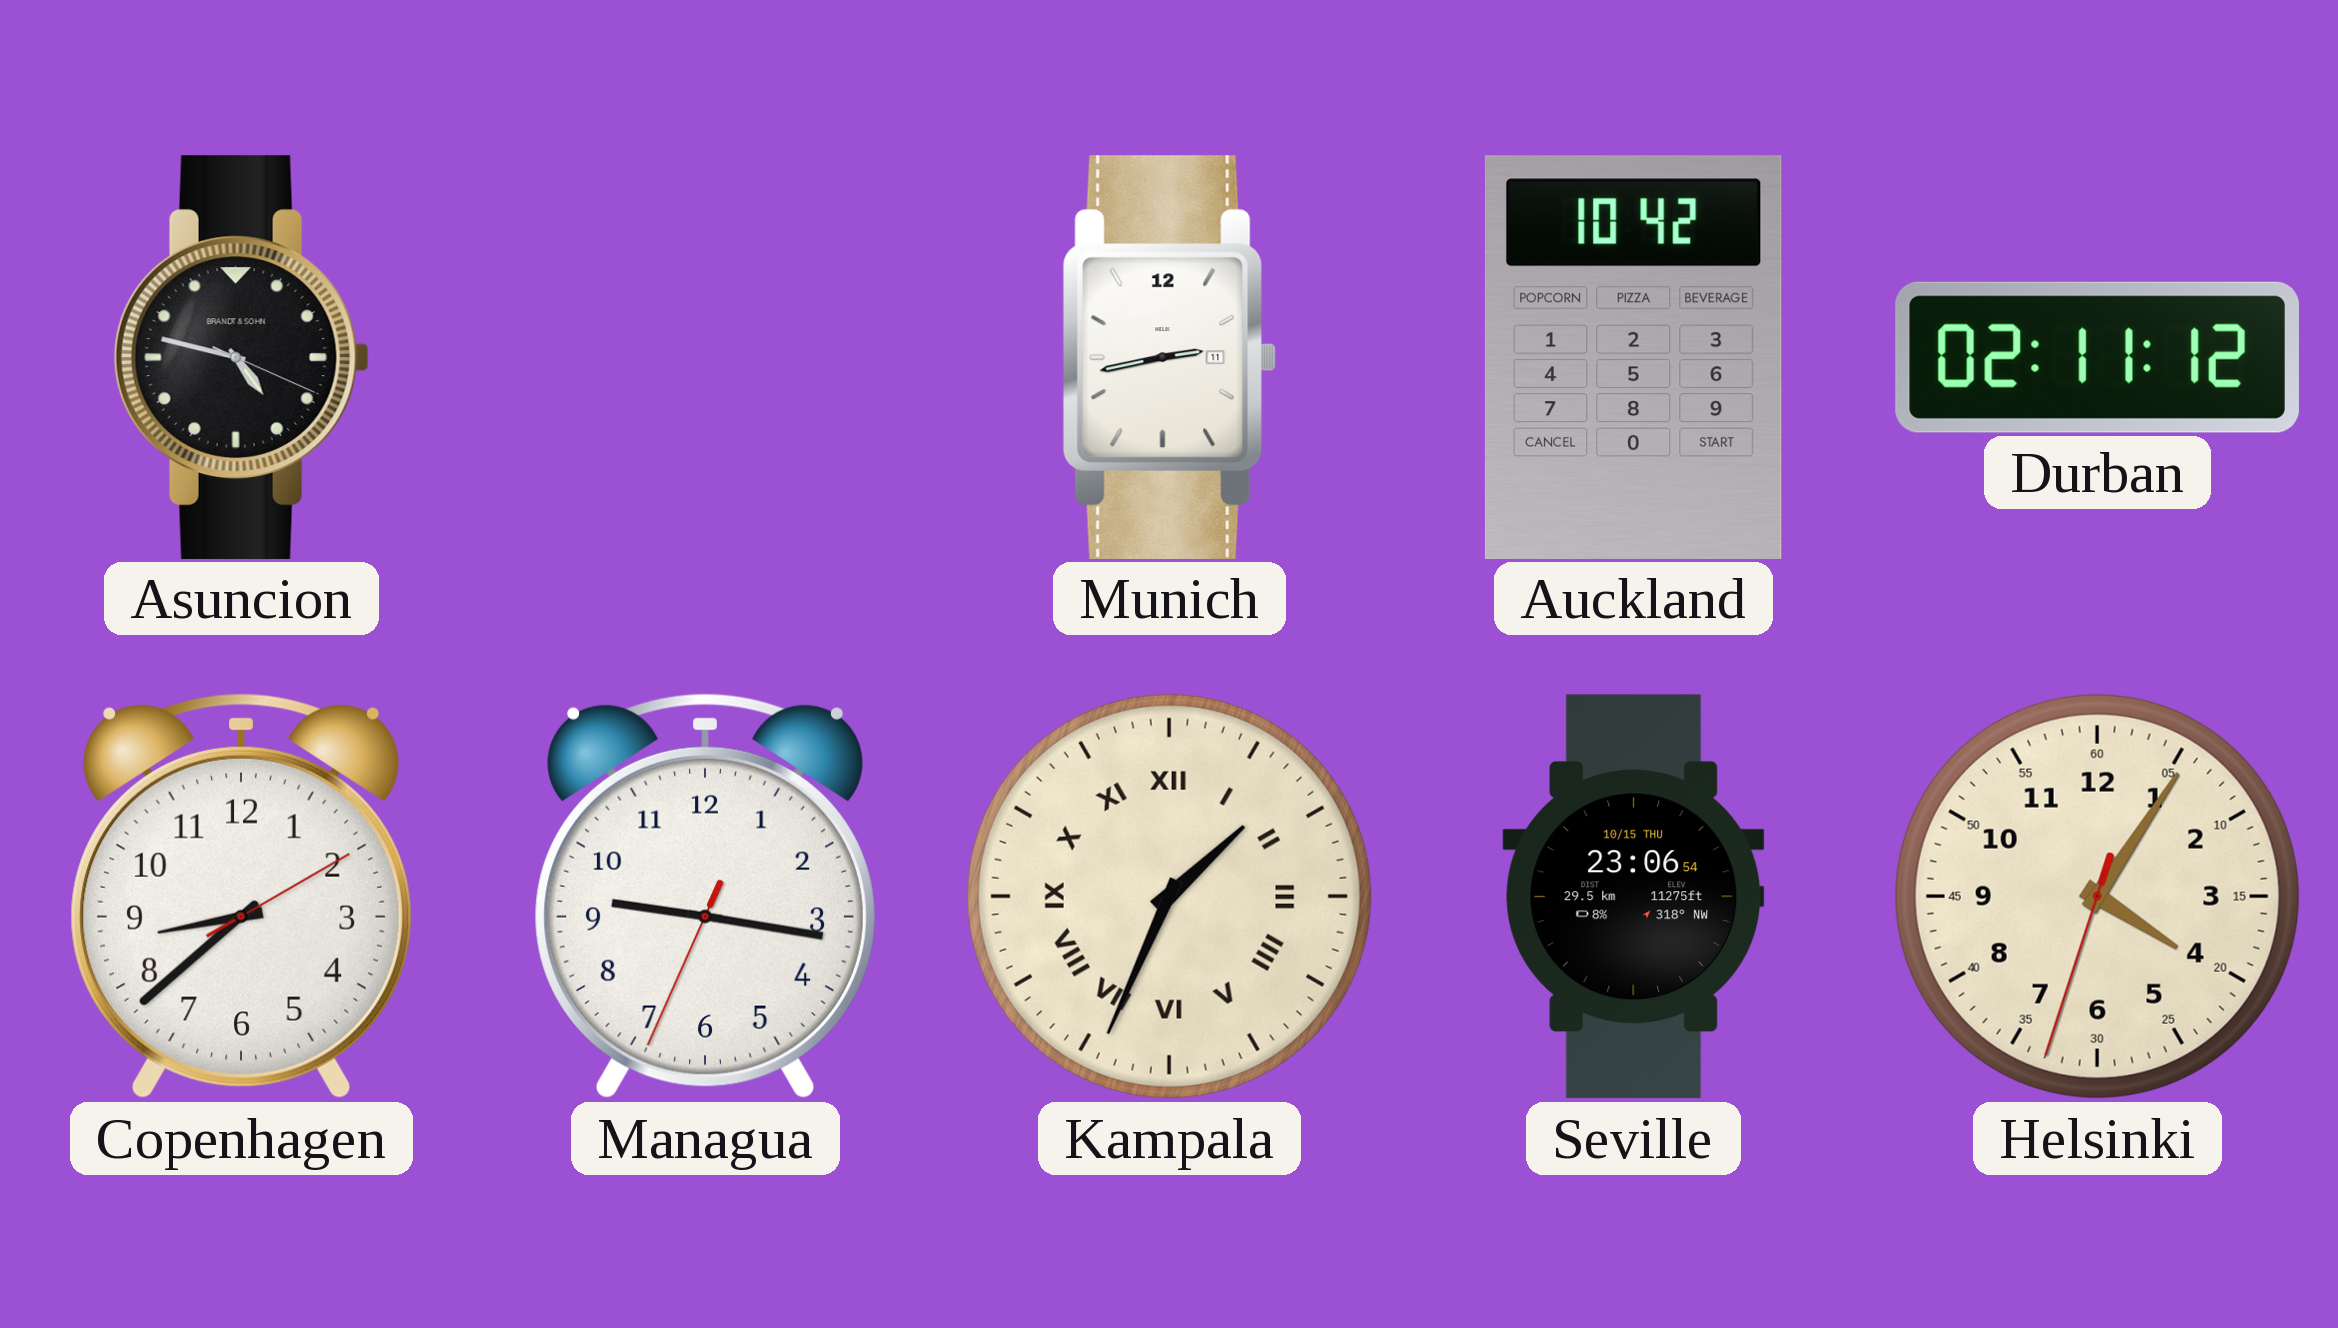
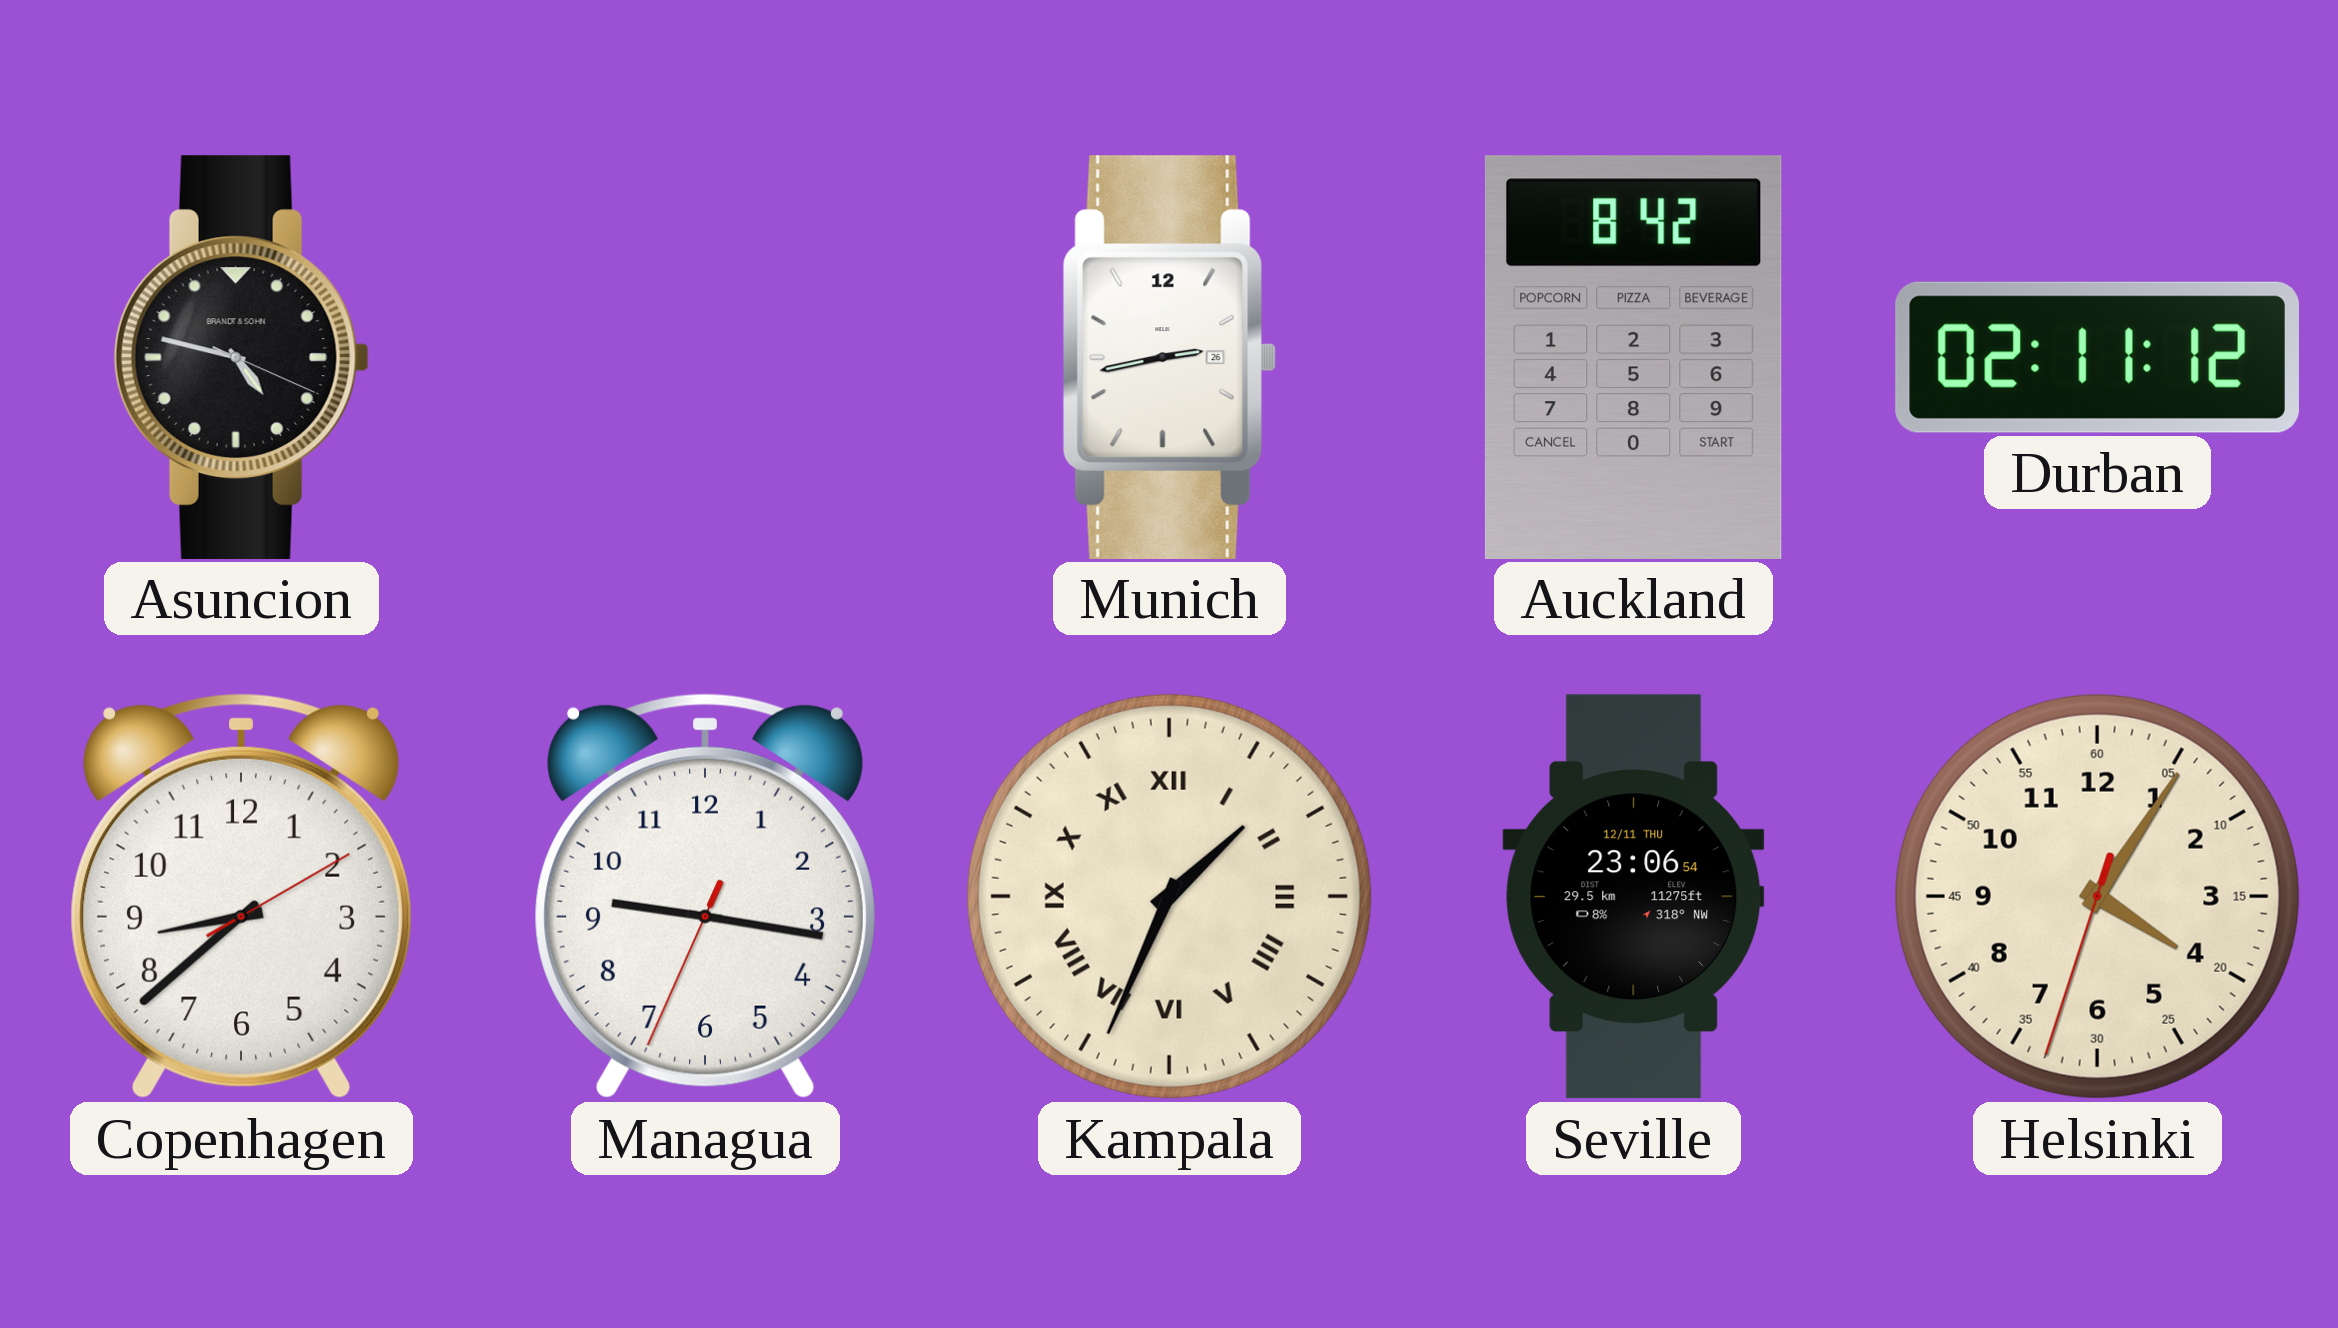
Munich date: 11 -> 26
Auckland: 10:42 -> 8:42
Seville date: 10/15 THU -> 12/11 THU
